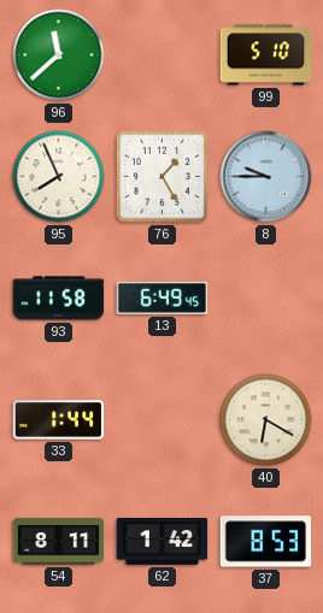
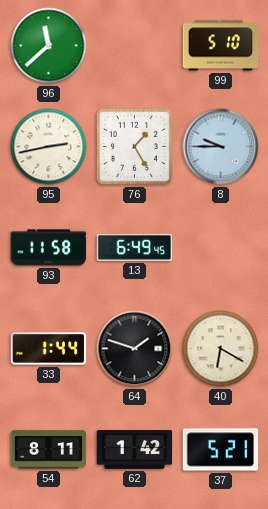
95: 7:56 -> 2:43
64: none -> 1:48
37: 8:53 -> 5:21
